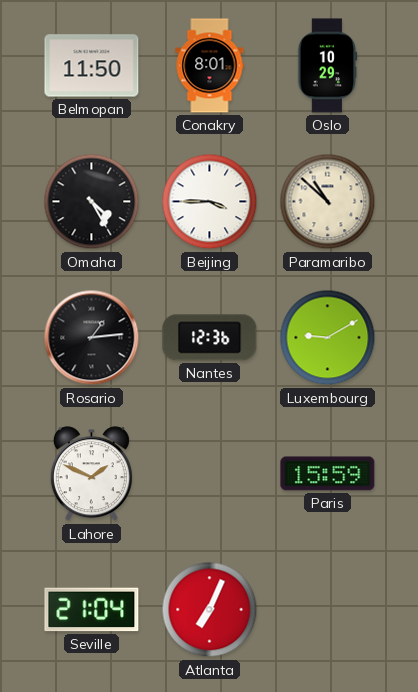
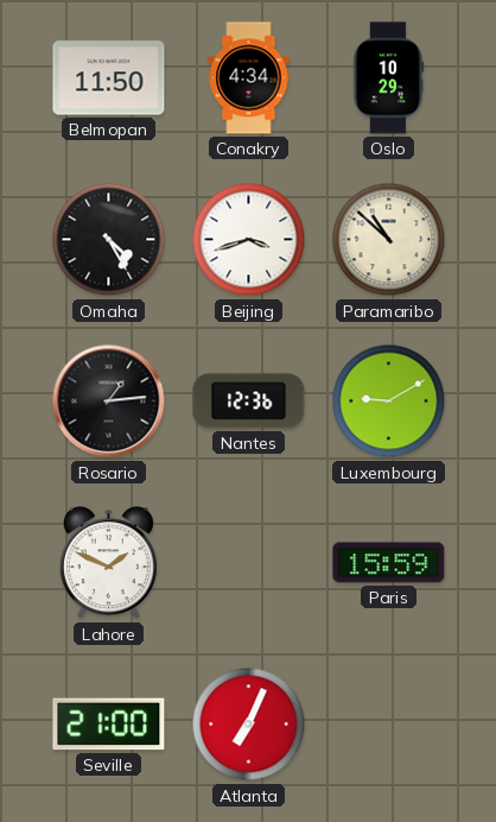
Conakry: 8:01 -> 4:34
Beijing: 3:45 -> 3:42
Seville: 21:04 -> 21:00
